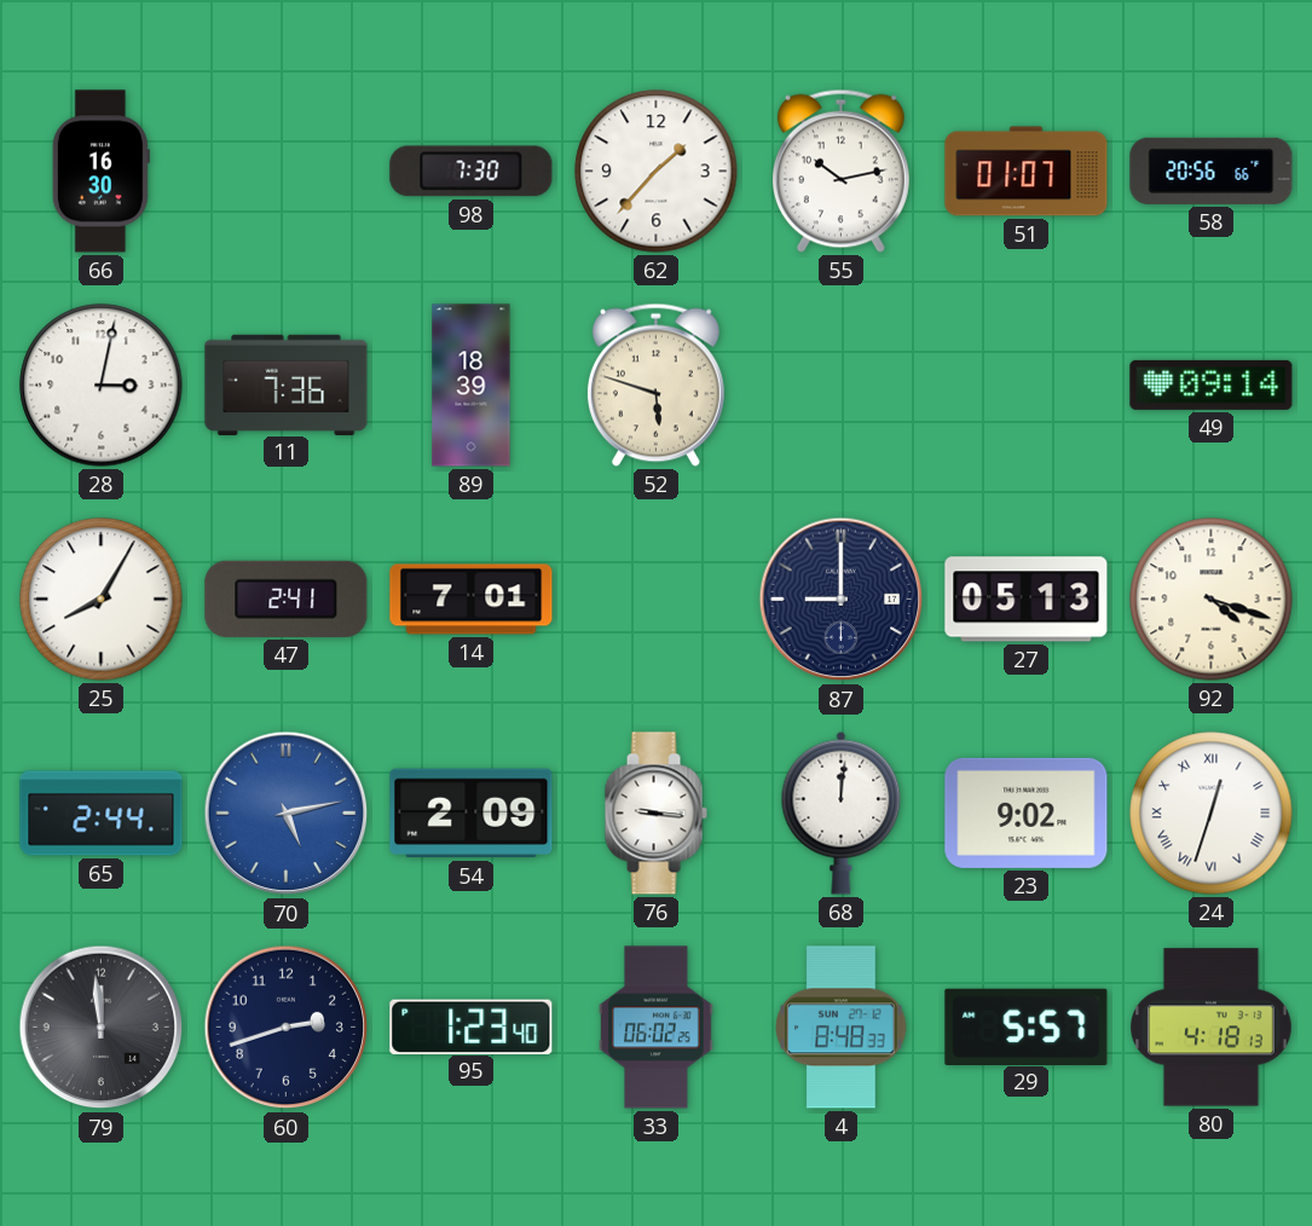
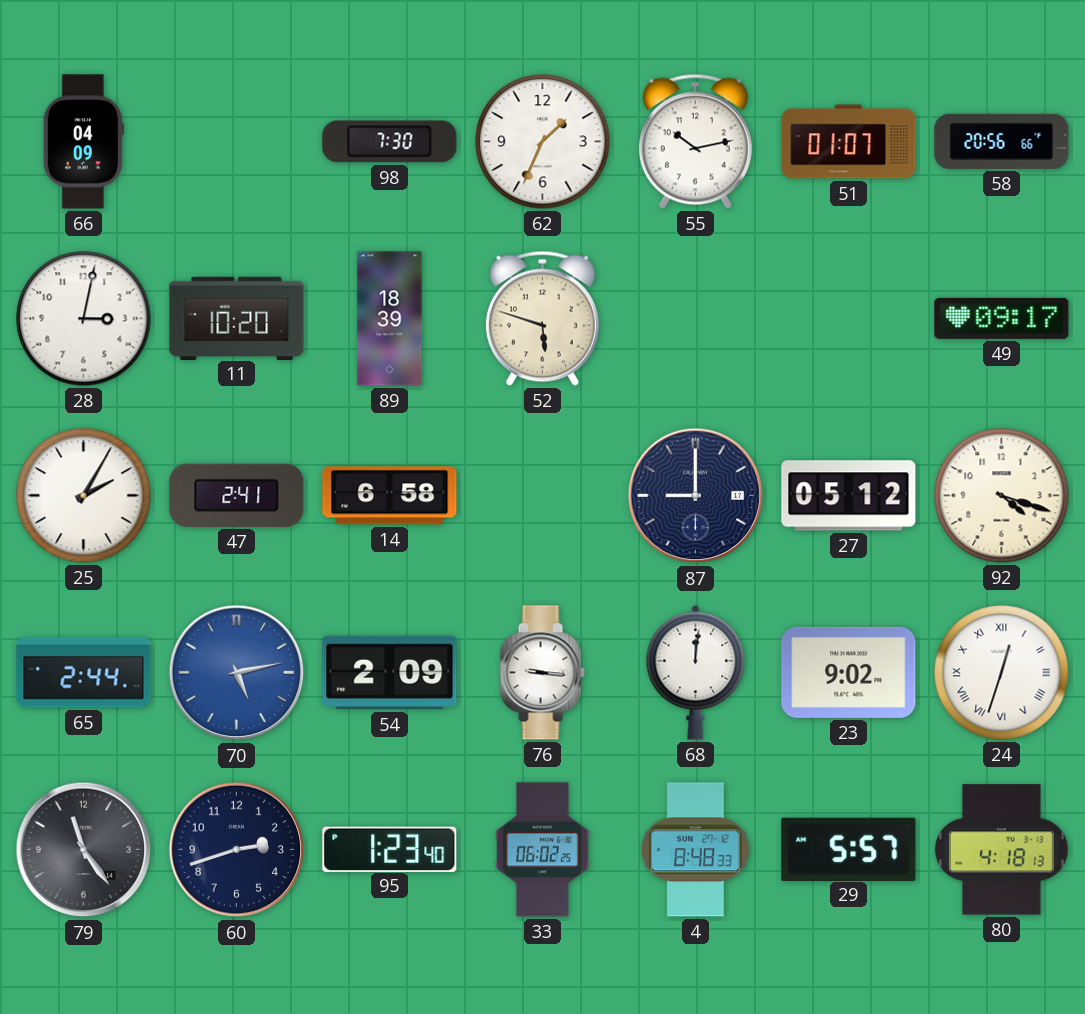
66: 16:30 -> 04:09
62: 1:37 -> 1:34
11: 7:36 -> 10:20
49: 09:14 -> 09:17
25: 8:05 -> 2:05
14: 7:01 -> 6:58
27: 05:13 -> 05:12
79: 11:59 -> 11:24
